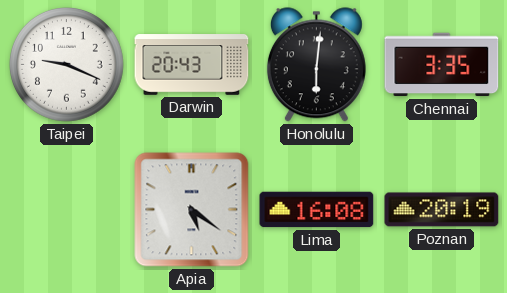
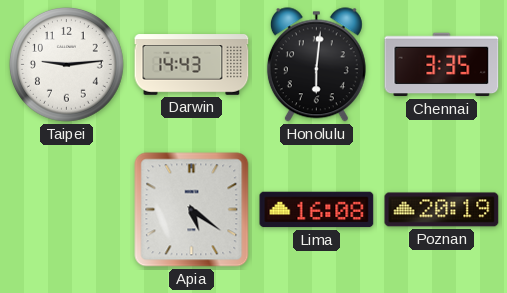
Taipei: 9:19 -> 9:14
Darwin: 20:43 -> 14:43
